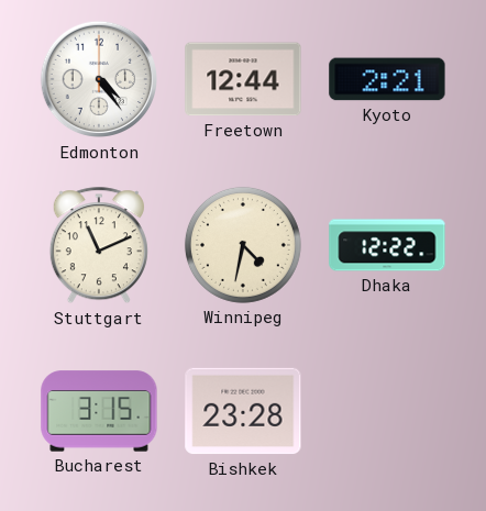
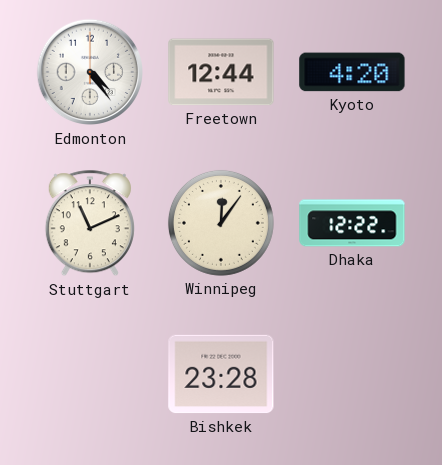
Kyoto: 2:21 -> 4:20
Winnipeg: 4:32 -> 12:06
Bucharest: 3:15 -> none
